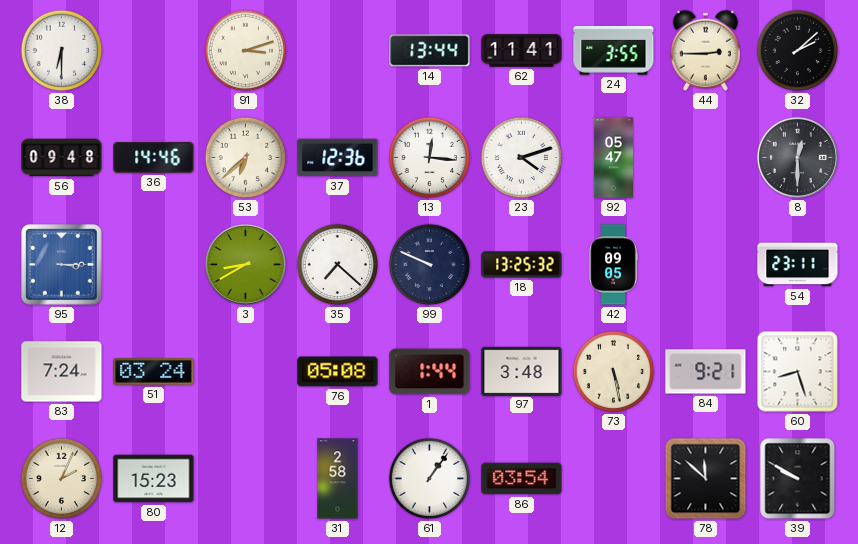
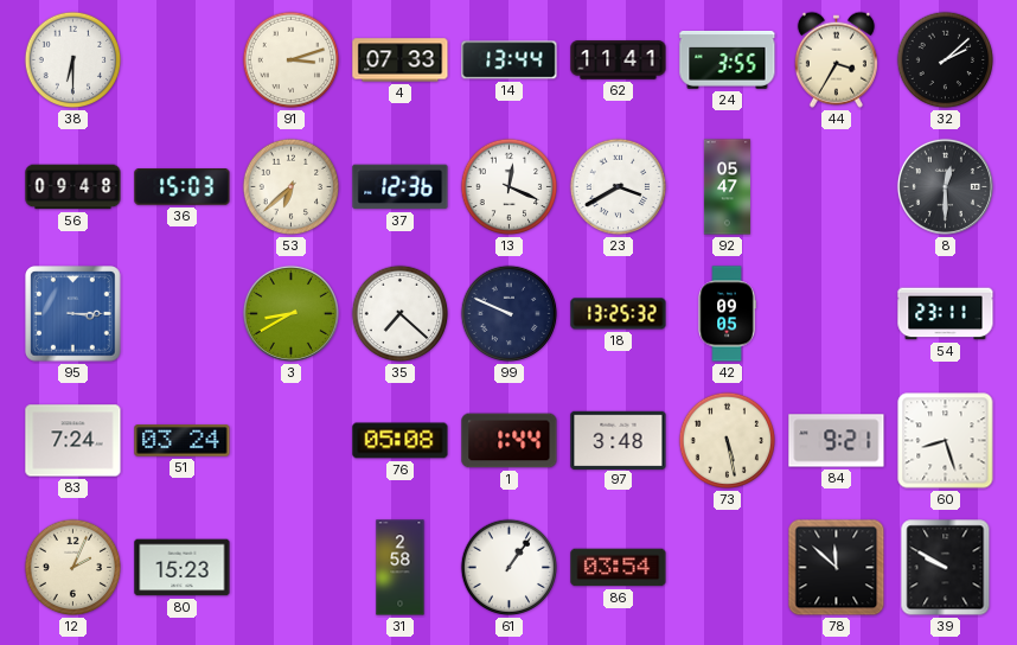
4: none -> 07:33
44: 2:45 -> 3:35
36: 14:46 -> 15:03
13: 12:16 -> 12:19
23: 4:12 -> 3:40
